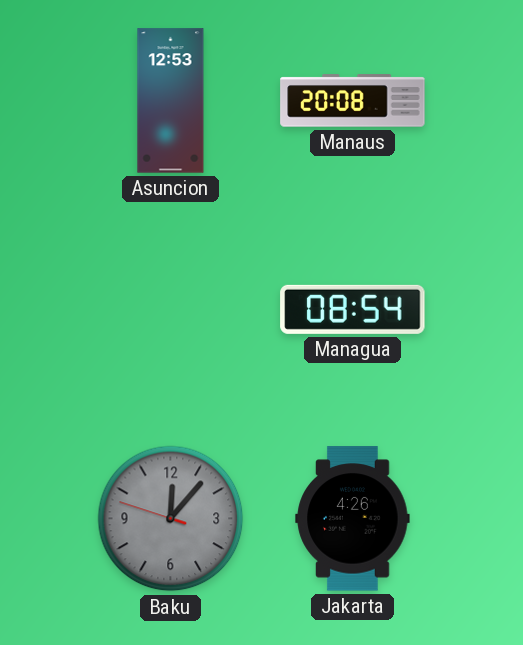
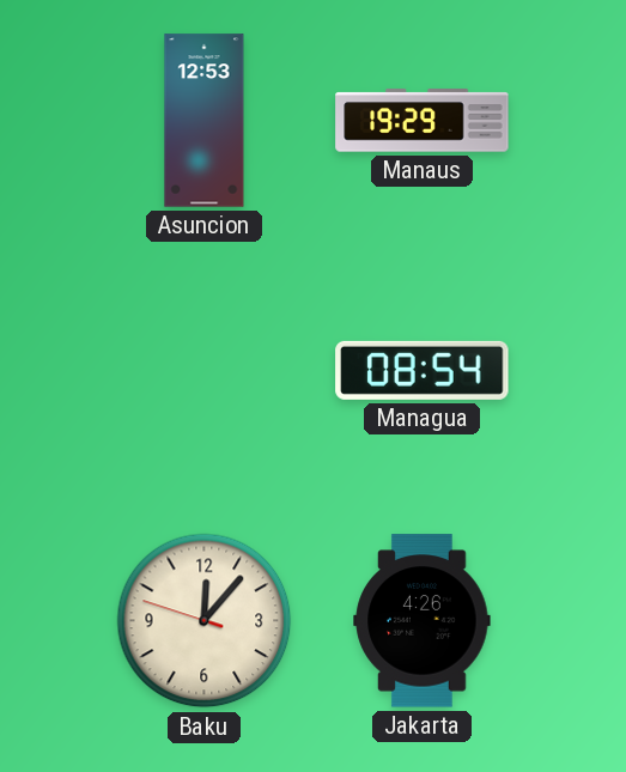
Manaus: 20:08 -> 19:29
Baku dial: grey -> cream
